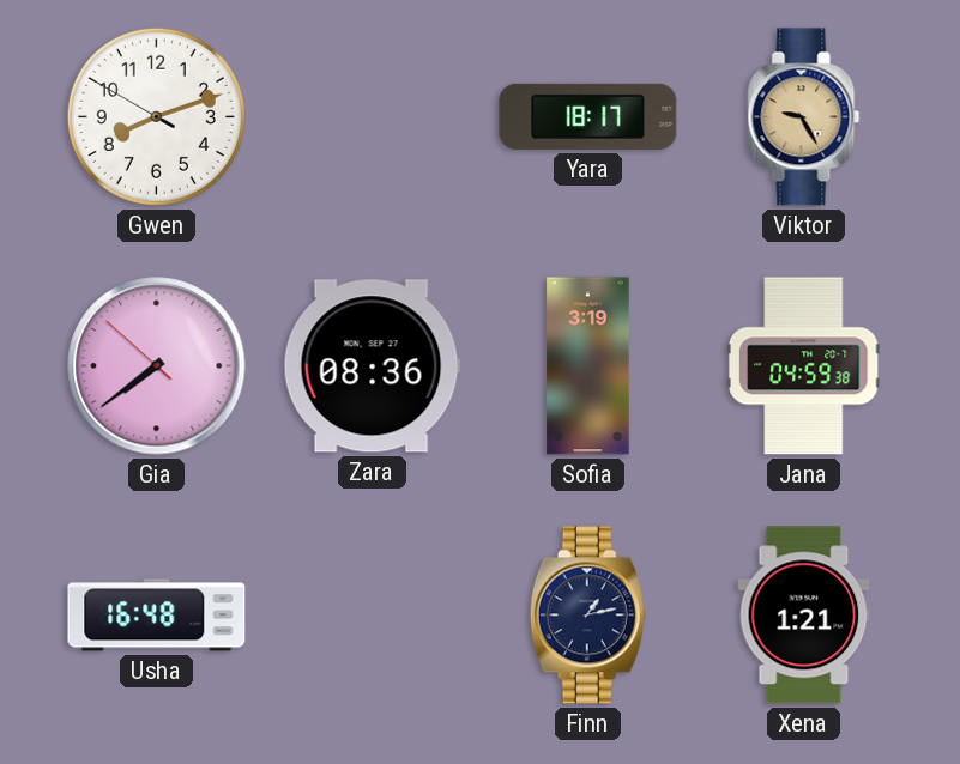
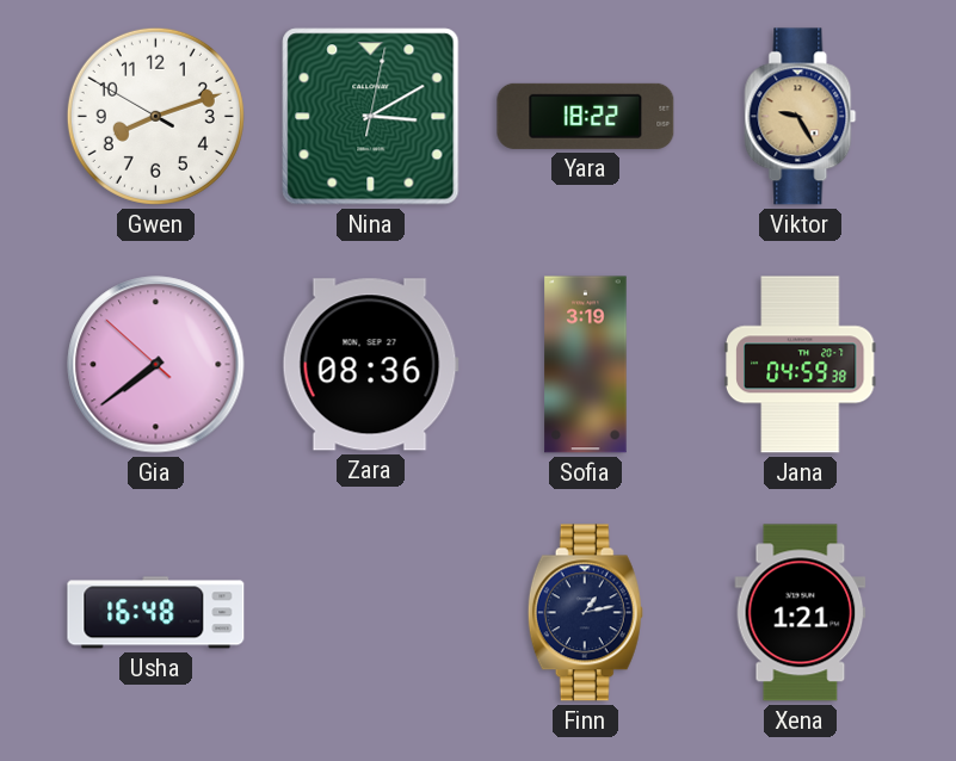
Nina: none -> 3:10
Yara: 18:17 -> 18:22
